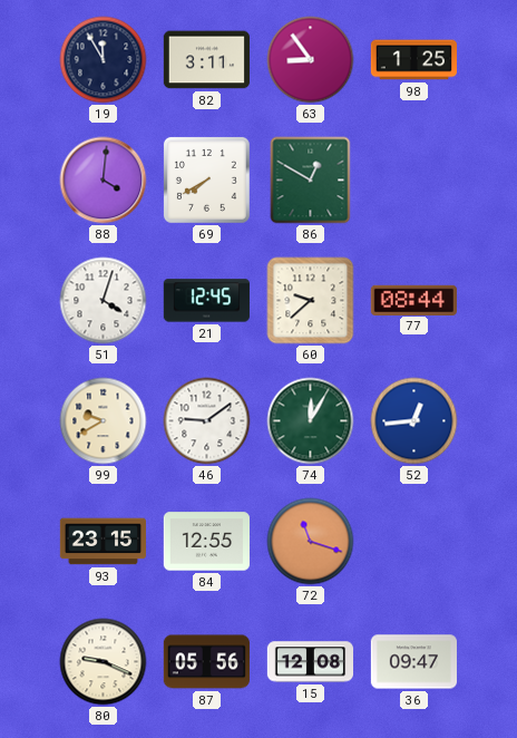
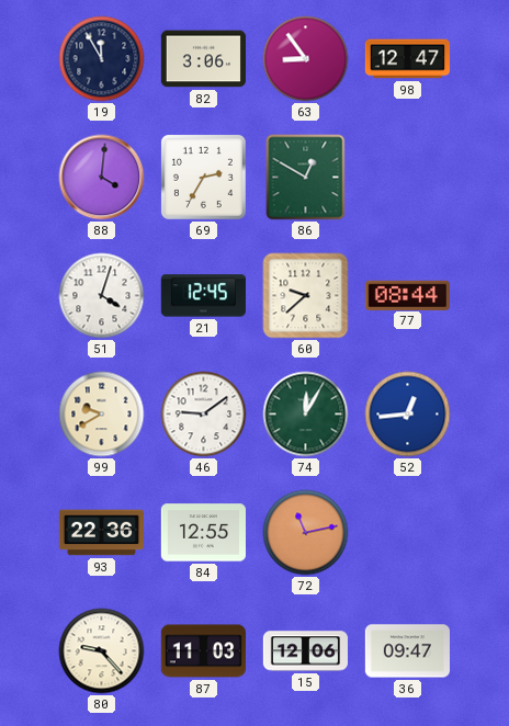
82: 3:11 -> 3:06
98: 1:25 -> 12:47
69: 7:40 -> 2:35
93: 23:15 -> 22:36
72: 11:18 -> 11:13
80: 9:19 -> 9:23
87: 05:56 -> 11:03
15: 12:08 -> 12:06
